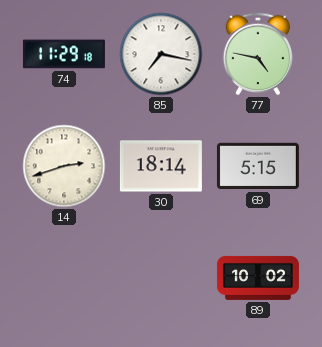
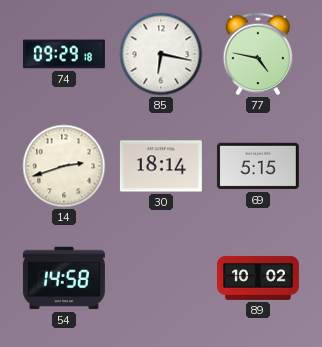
74: 11:29 -> 09:29
85: 7:17 -> 6:17
54: none -> 14:58
